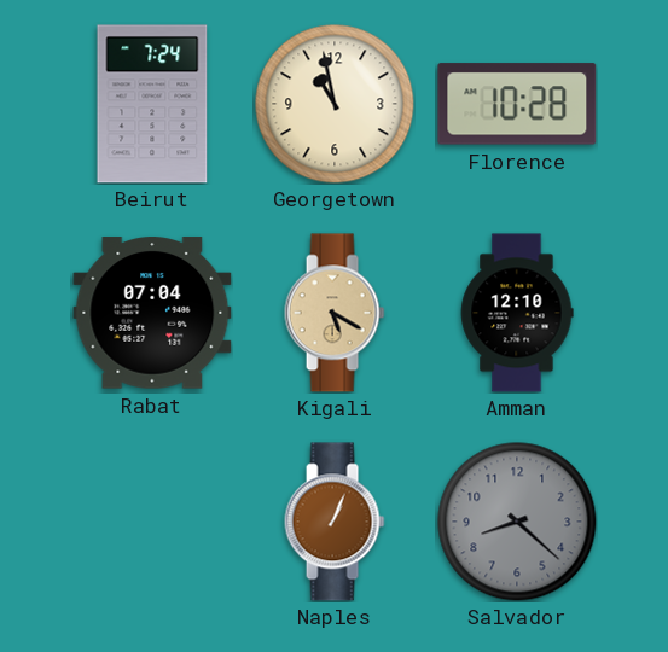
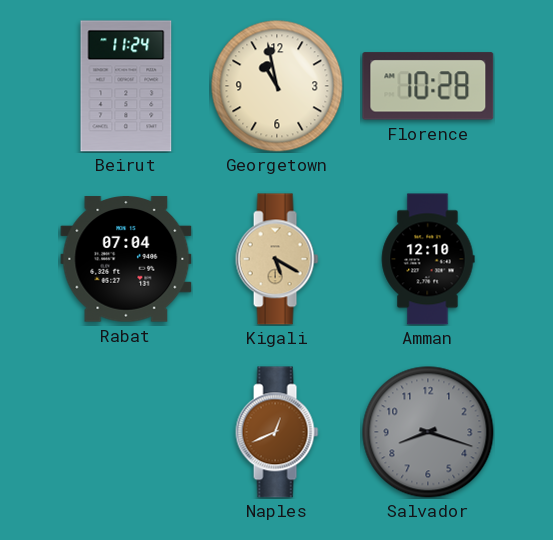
Beirut: 7:24 -> 11:24
Naples: 1:04 -> 12:41
Salvador: 8:22 -> 8:18
